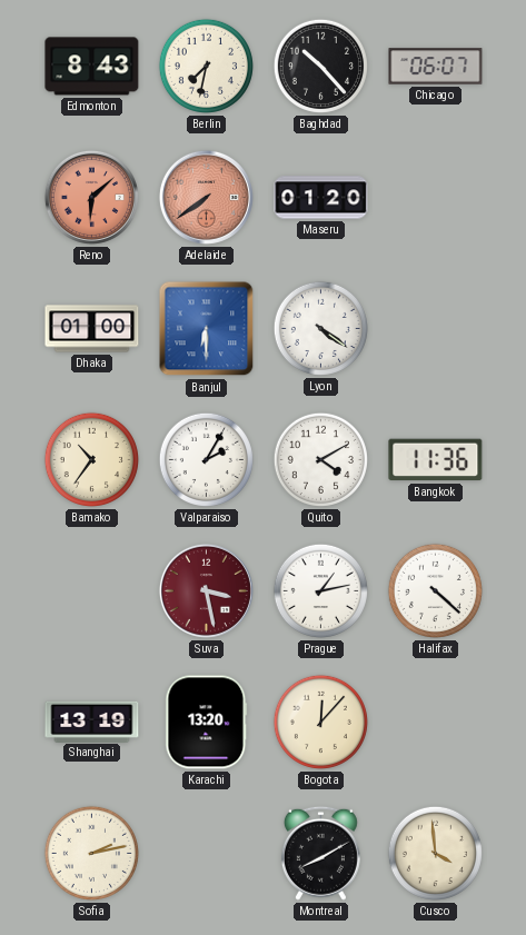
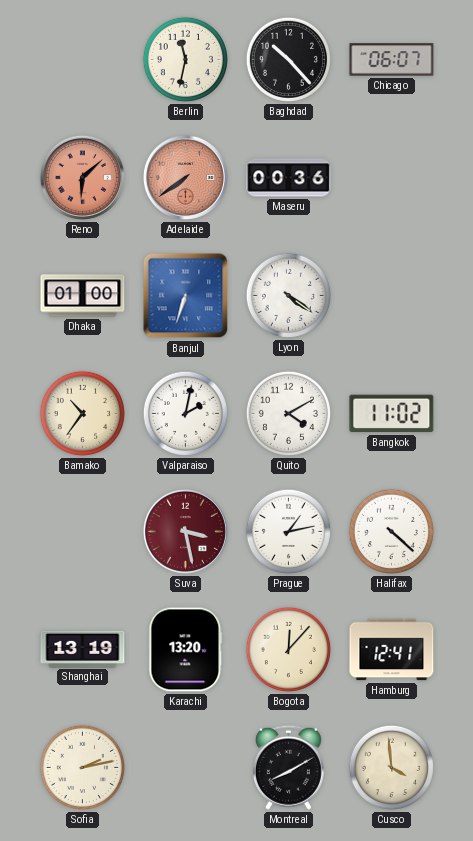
Edmonton: 8:43 -> none
Berlin: 7:32 -> 11:32
Maseru: 01:20 -> 00:36
Banjul: 6:30 -> 6:33
Valparaiso: 2:05 -> 2:02
Bangkok: 11:36 -> 11:02
Hamburg: none -> 12:41
